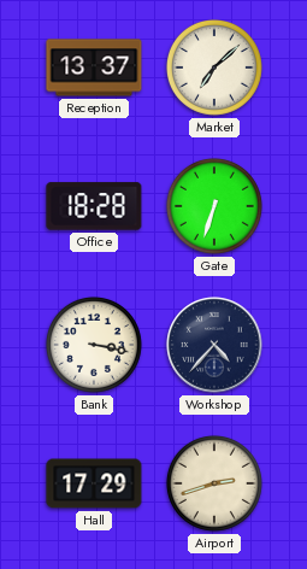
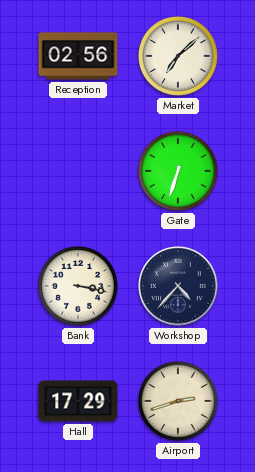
Reception: 13:37 -> 02:56
Office: 18:28 -> none
